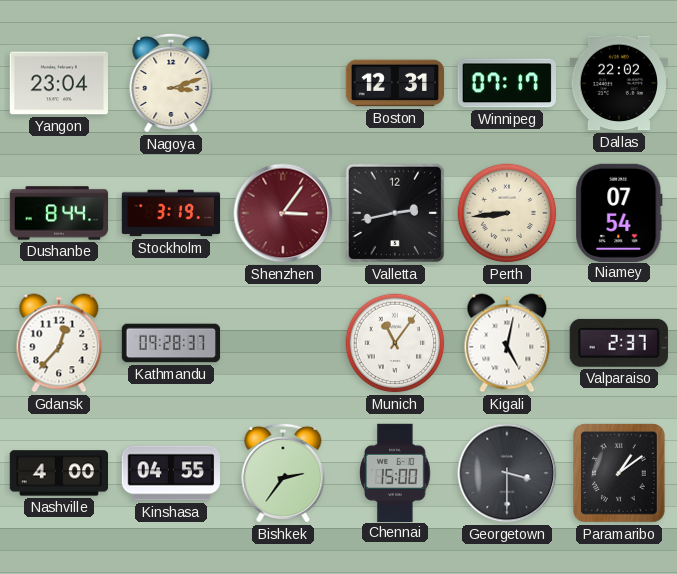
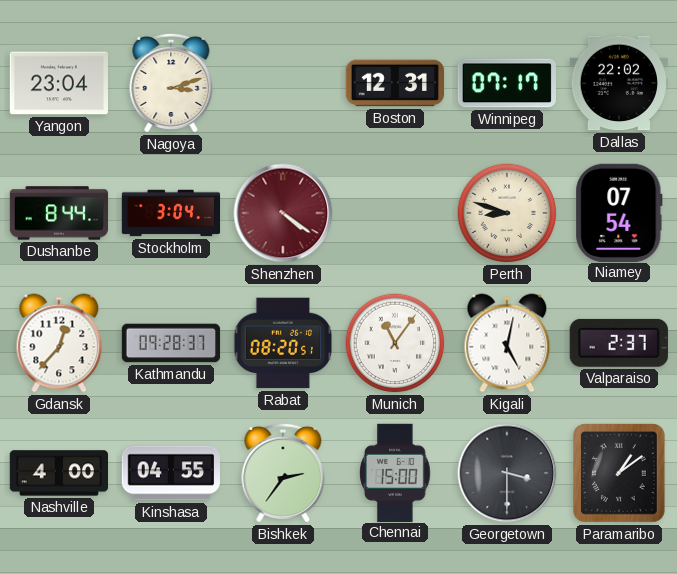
Stockholm: 3:19 -> 3:04
Shenzhen: 3:06 -> 4:21
Valletta: 2:43 -> none
Perth: 8:44 -> 8:48
Rabat: none -> 08:20
